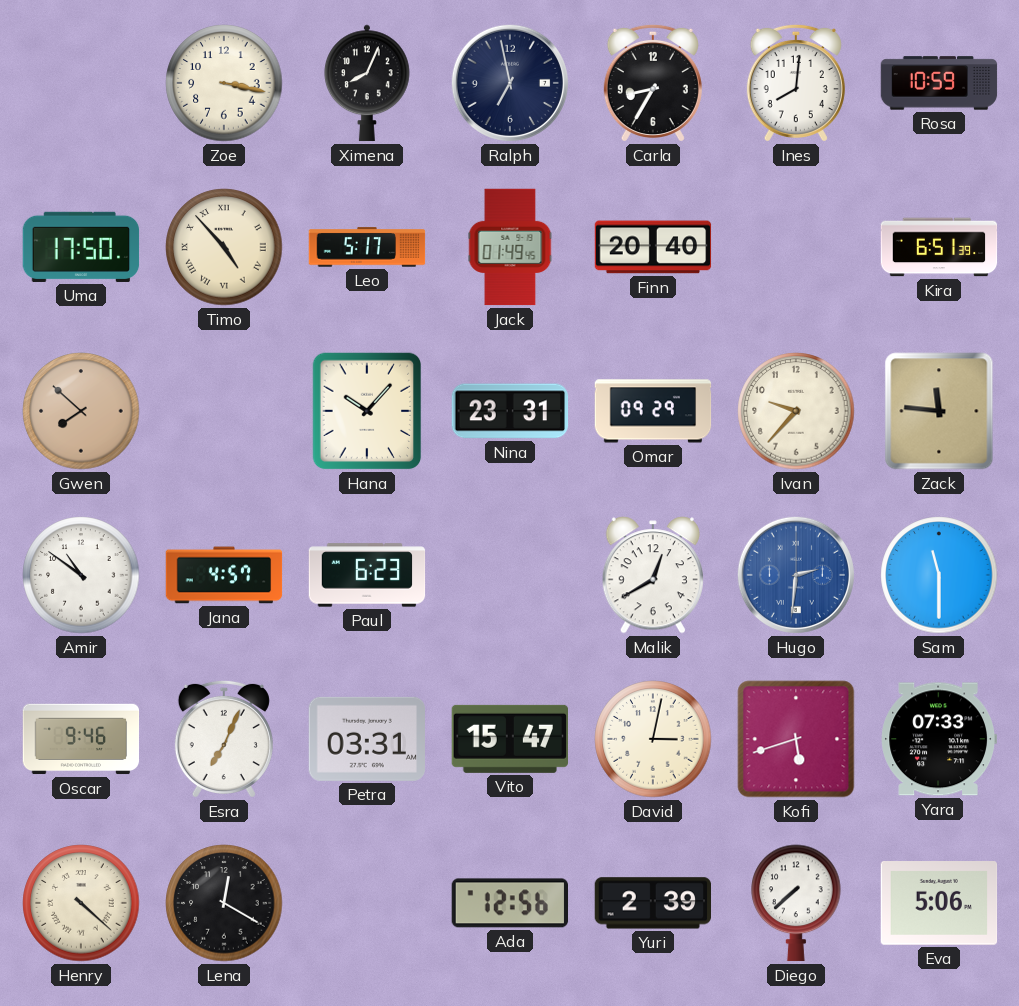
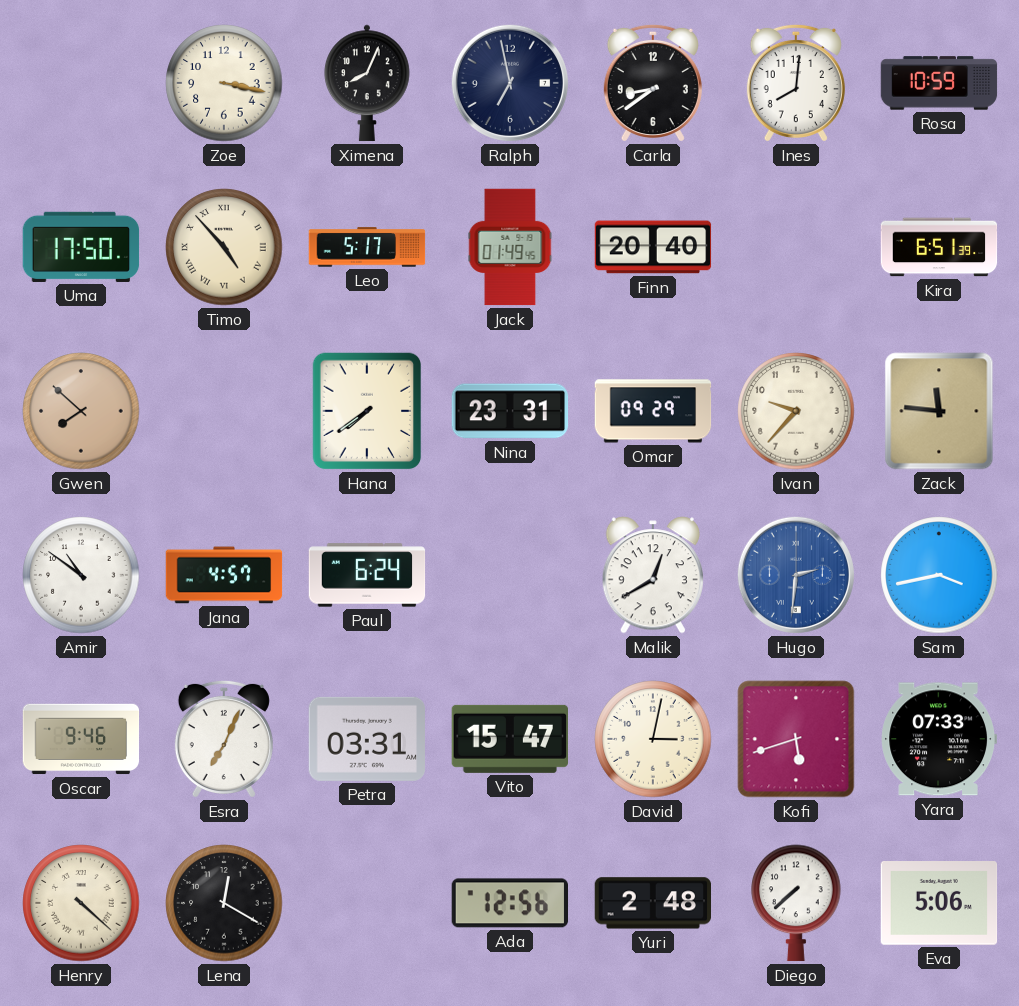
Carla: 8:35 -> 8:39
Hana: 10:07 -> 7:39
Paul: 6:23 -> 6:24
Sam: 11:30 -> 3:43
Yuri: 2:39 -> 2:48
